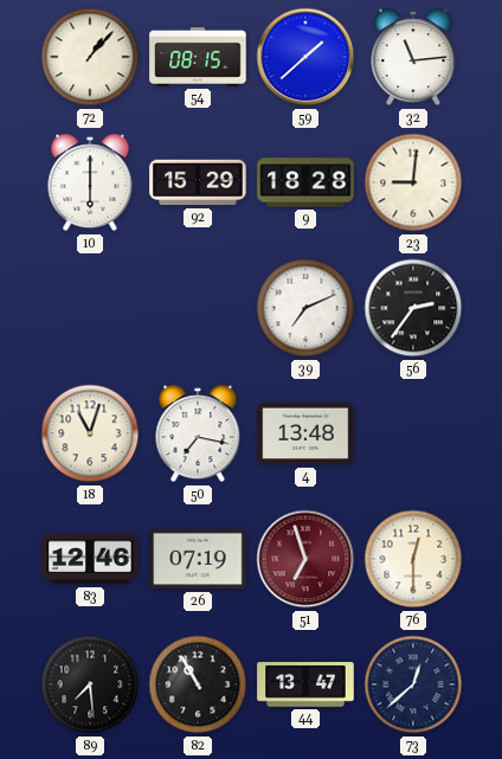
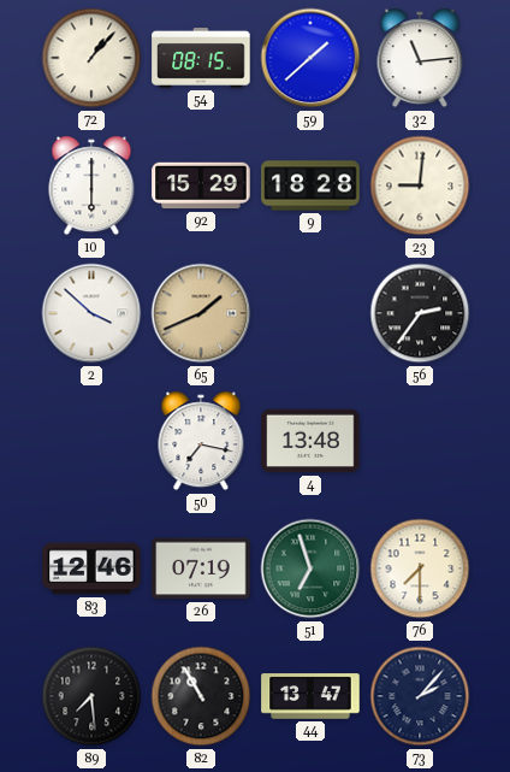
2: none -> 3:52
65: none -> 1:41
39: 7:11 -> none
18: 11:03 -> none
51 dial: burgundy -> green
76: 12:30 -> 7:30
73: 12:38 -> 2:07
